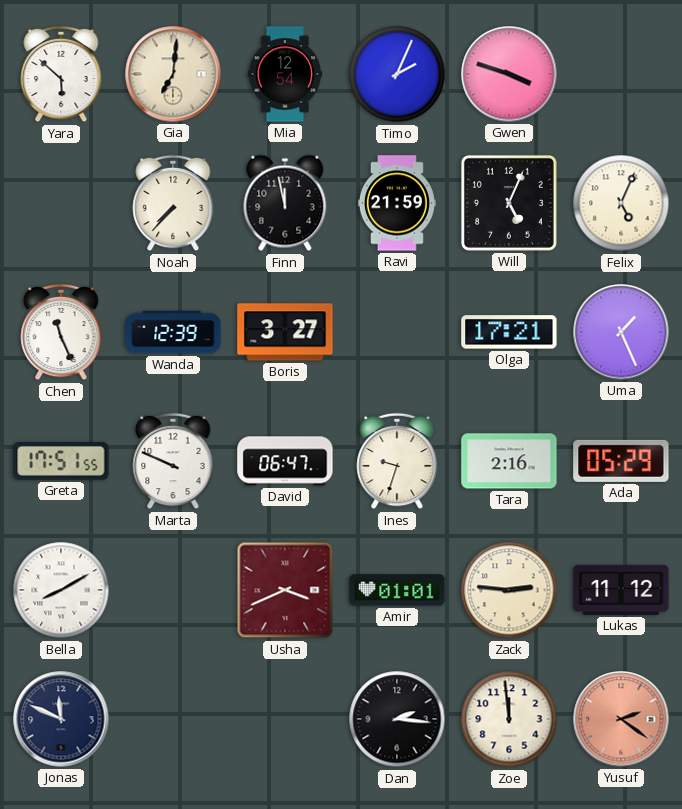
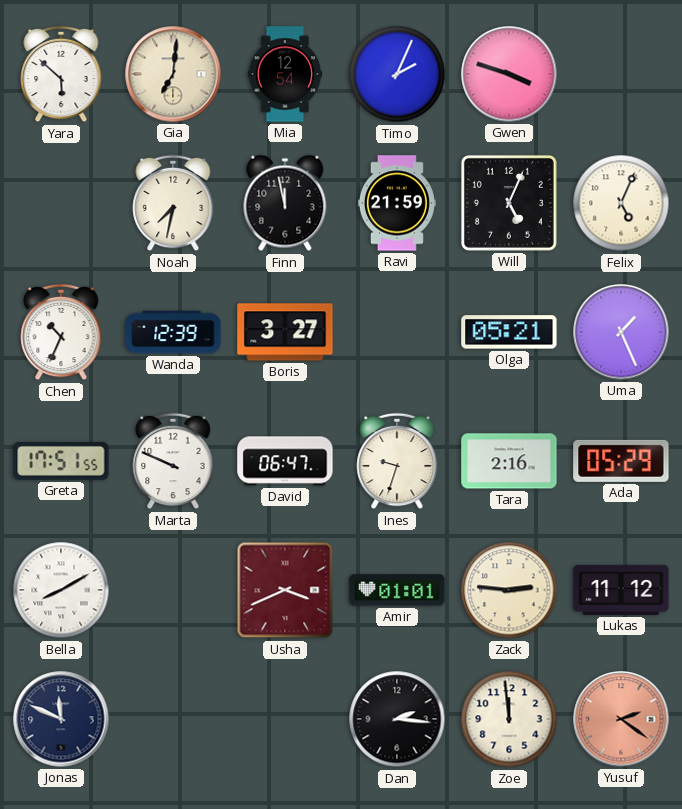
Noah: 7:37 -> 7:32
Chen: 11:26 -> 10:34
Olga: 17:21 -> 05:21
